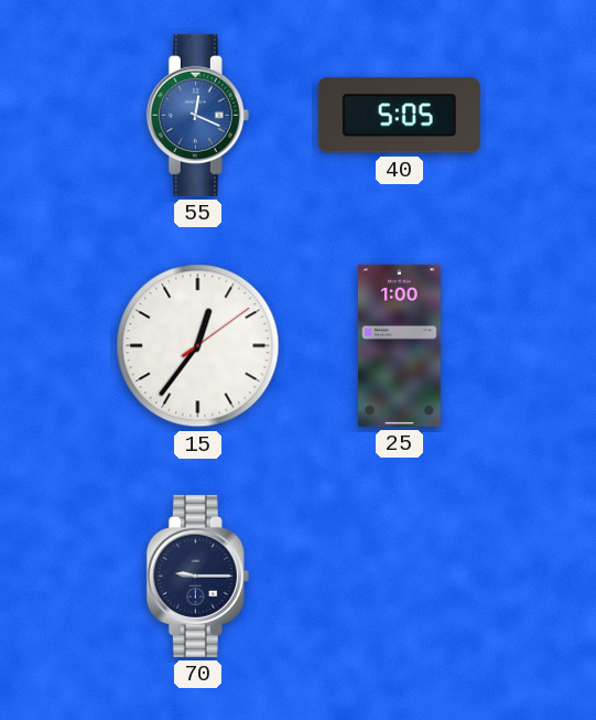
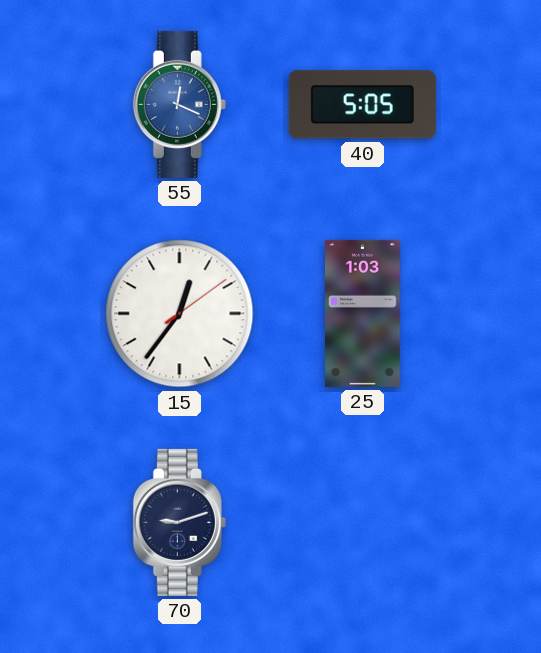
25: 1:00 -> 1:03
70: 9:15 -> 9:12
